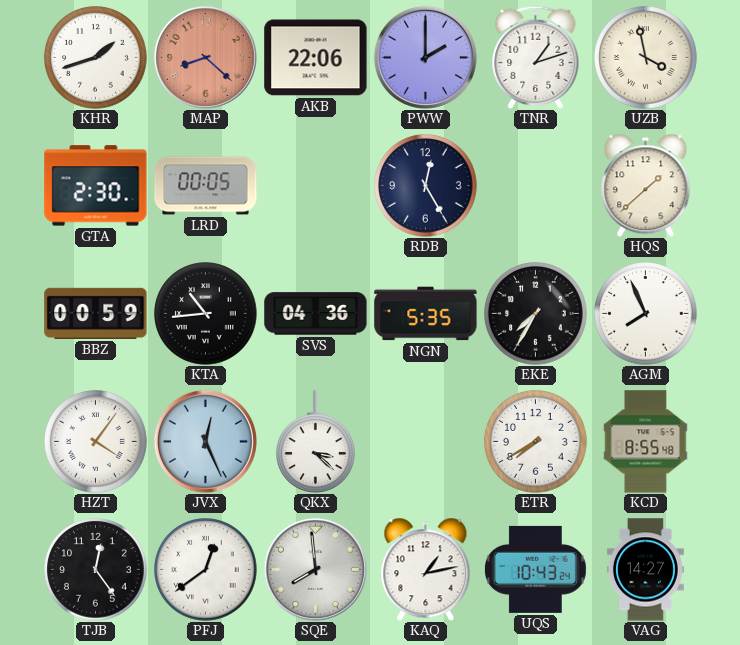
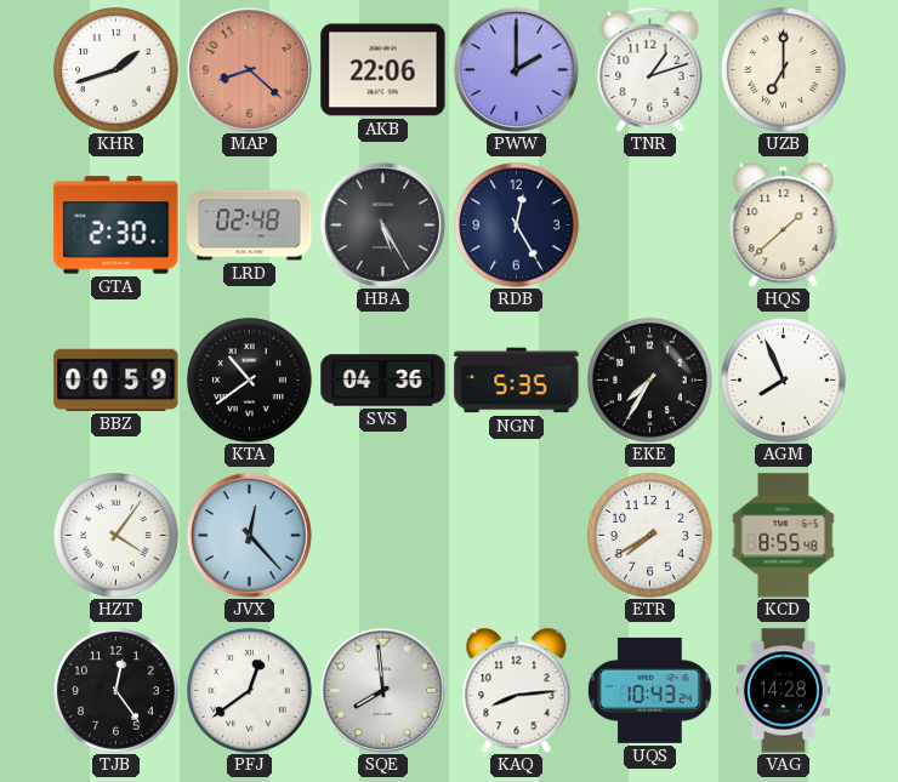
UZB: 3:58 -> 7:00
LRD: 00:05 -> 02:48
HBA: none -> 5:25
KTA: 10:44 -> 10:39
JVX: 12:26 -> 12:23
QKX: 3:22 -> none
KAQ: 1:13 -> 8:14
VAG: 14:27 -> 14:28
